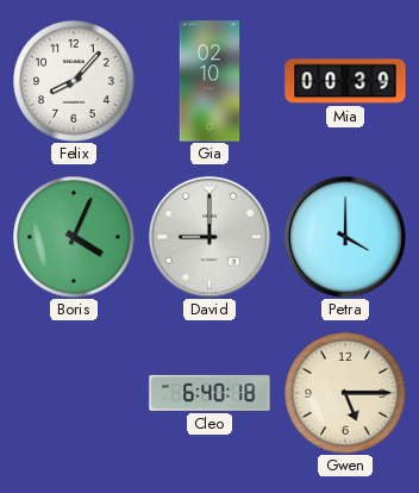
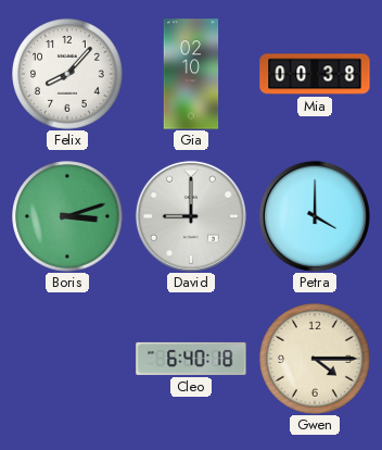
Mia: 00:39 -> 00:38
Boris: 4:04 -> 3:12
Gwen: 5:15 -> 4:15
